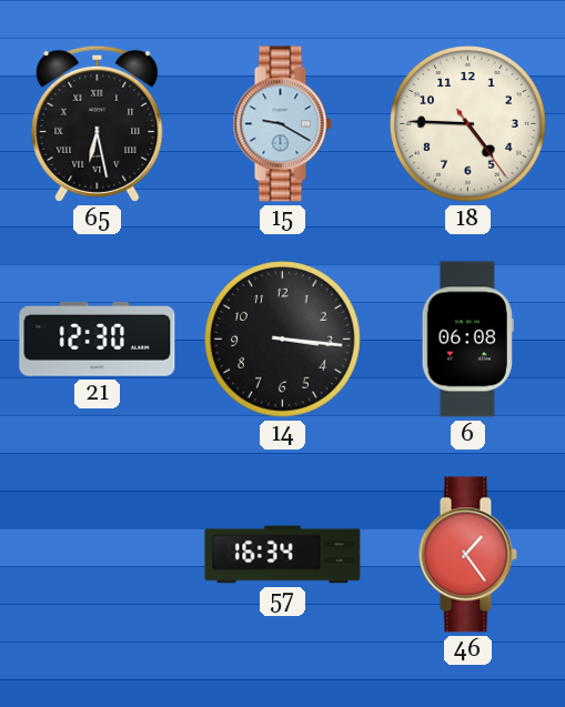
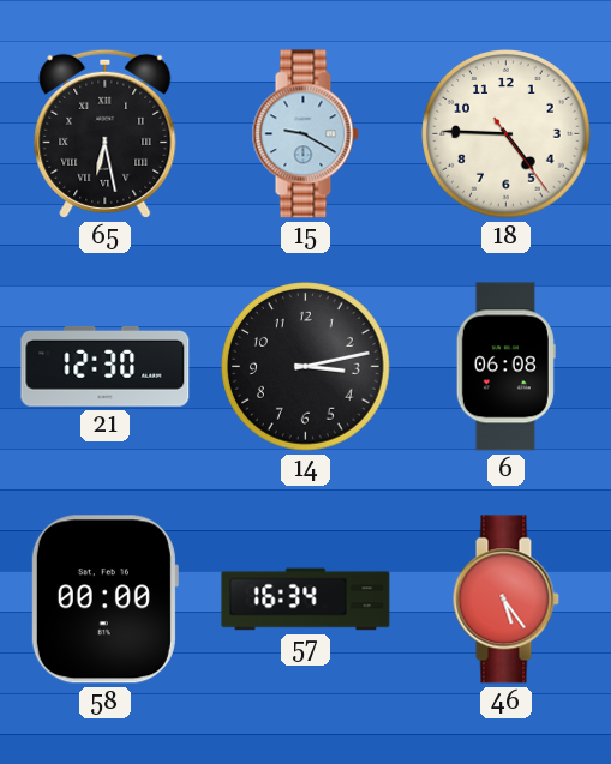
14: 3:16 -> 3:13
58: none -> 00:00
46: 1:24 -> 5:24
